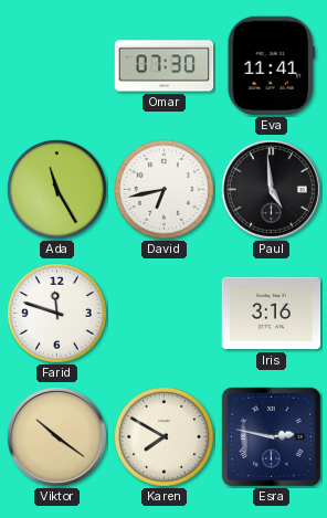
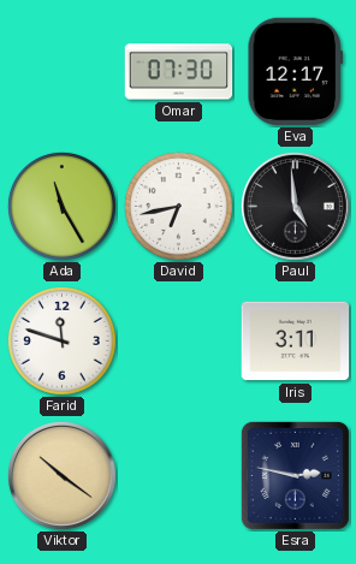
Eva: 11:41 -> 12:17
Iris: 3:16 -> 3:11
Karen: 7:50 -> none
